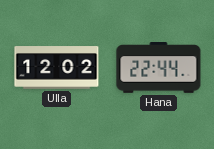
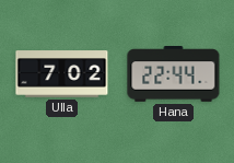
Ulla: 12:02 -> 7:02
